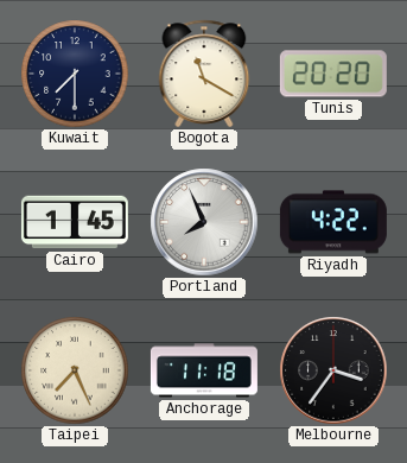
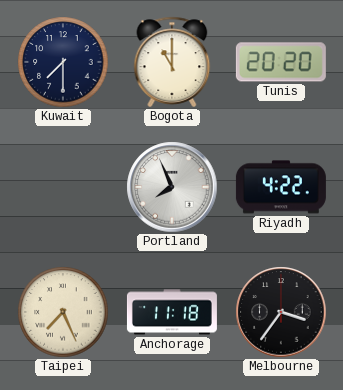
Bogota: 11:20 -> 11:00
Cairo: 1:45 -> none
